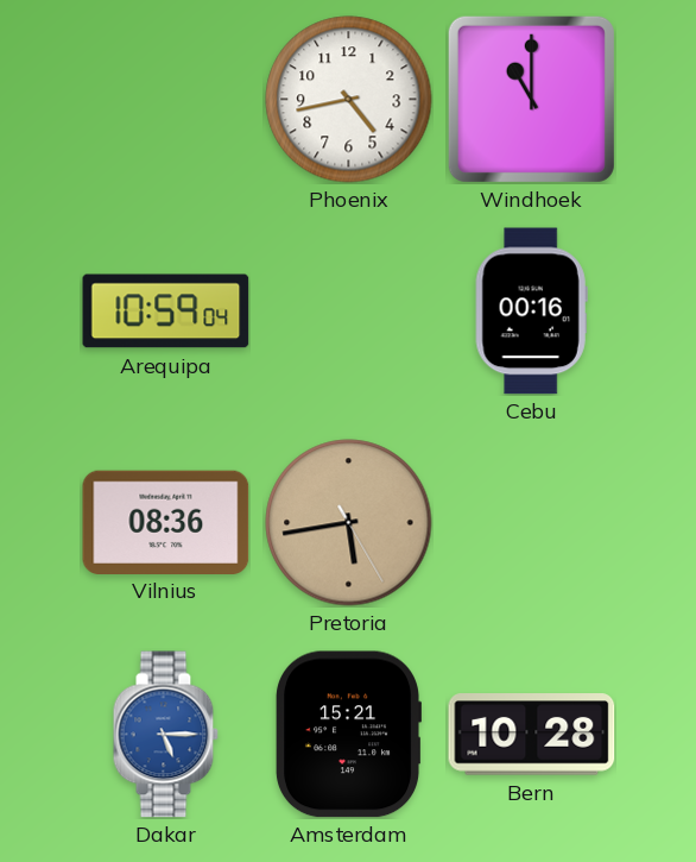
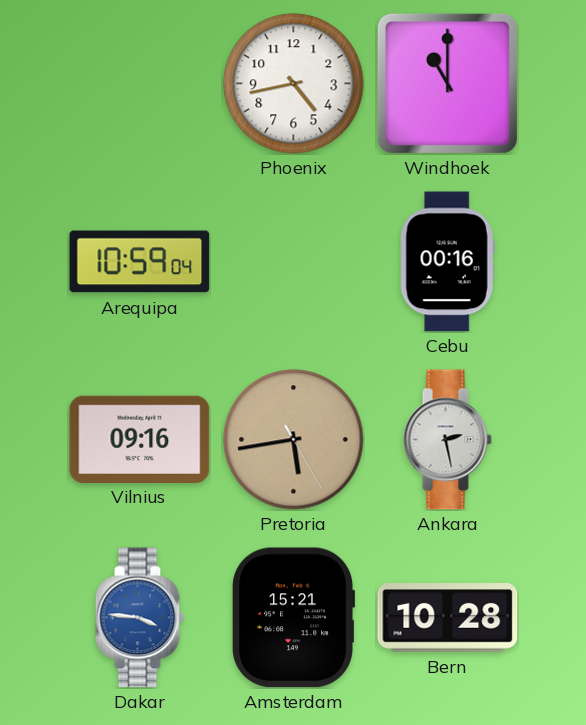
Vilnius: 08:36 -> 09:16
Ankara: none -> 2:28
Dakar: 5:15 -> 3:46
